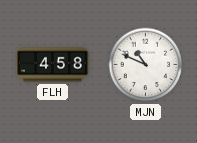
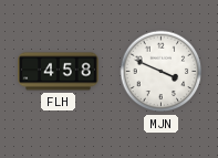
MJN: 10:49 -> 3:49
